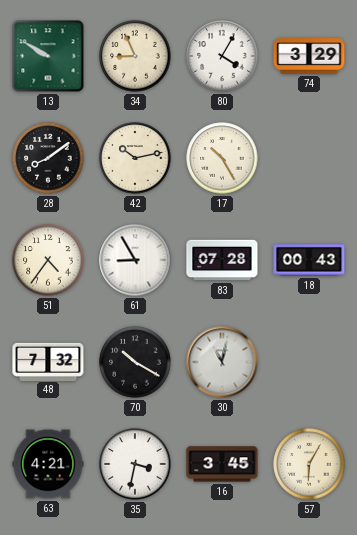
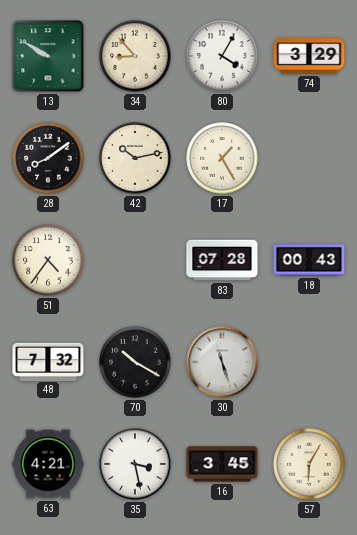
34: 8:56 -> 8:53
17: 10:25 -> 1:25
61: 8:55 -> none
30: 11:02 -> 11:27
35: 3:32 -> 3:28
